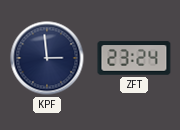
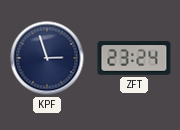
KPF: 2:59 -> 2:57
